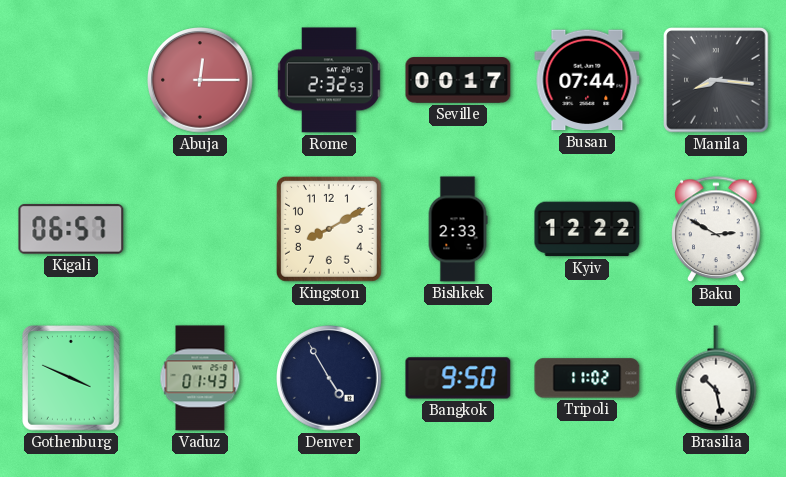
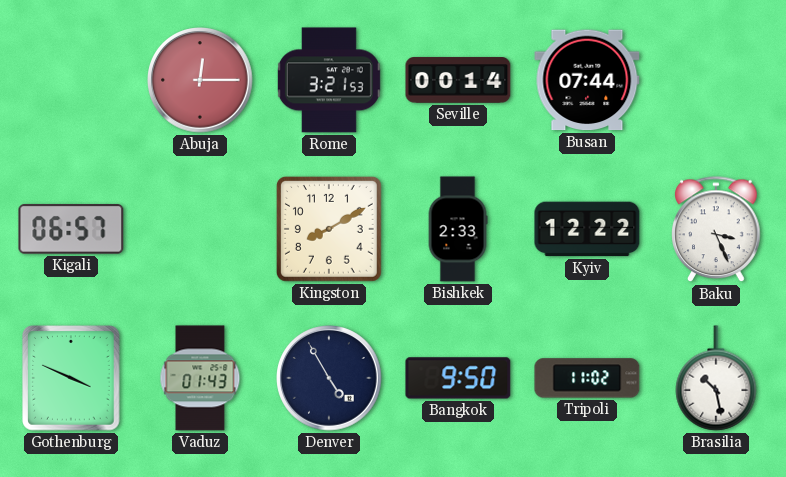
Rome: 2:32 -> 3:21
Seville: 00:17 -> 00:14
Manila: 8:16 -> none
Baku: 2:50 -> 3:26
